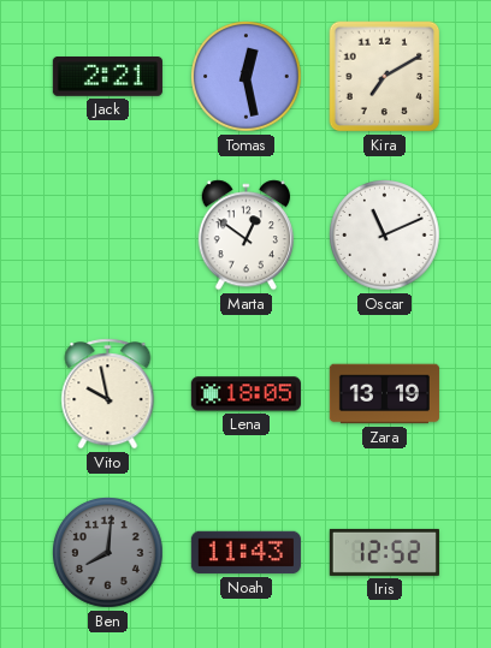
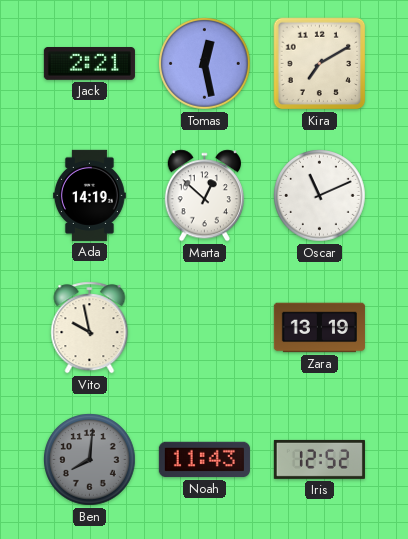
Ada: none -> 14:19
Marta: 12:51 -> 12:52
Lena: 18:05 -> none
